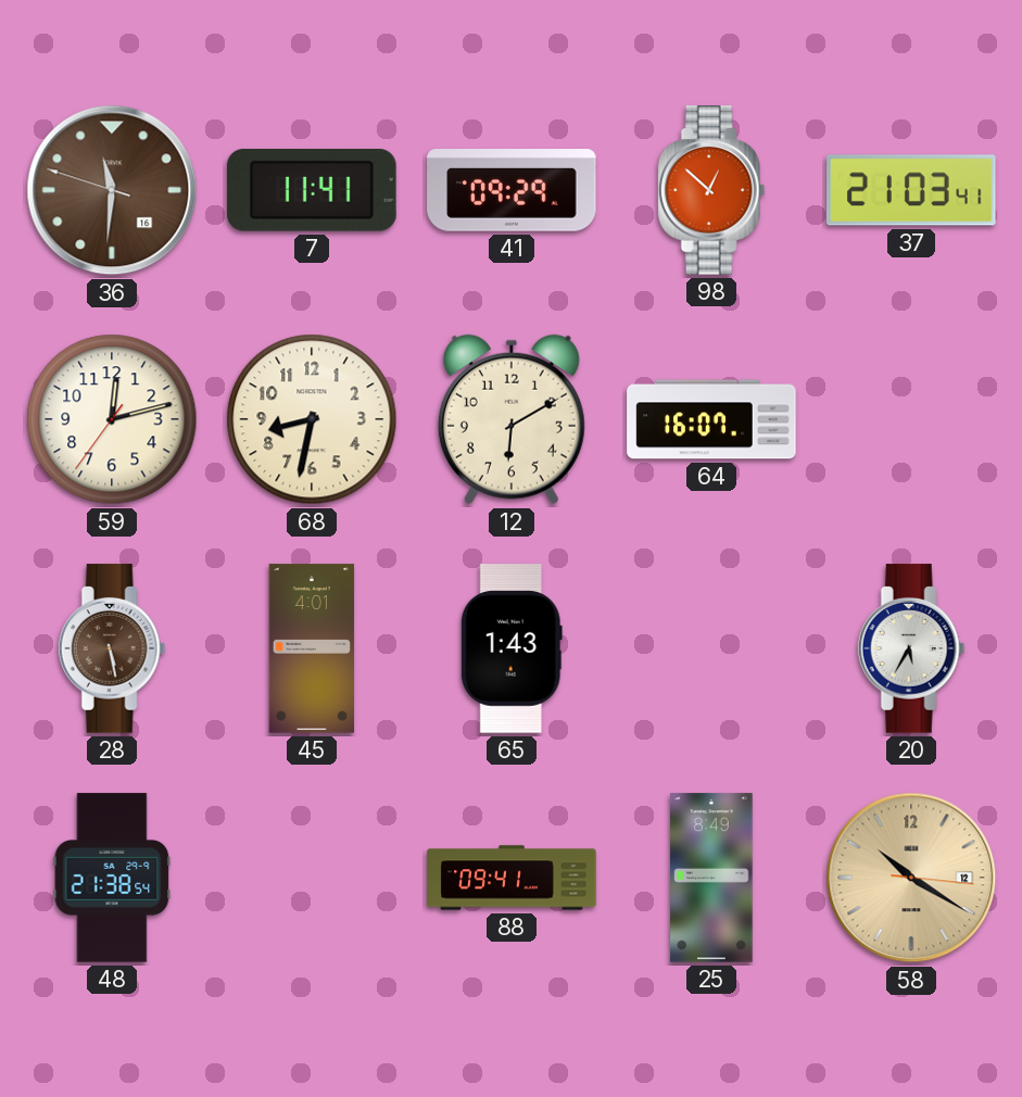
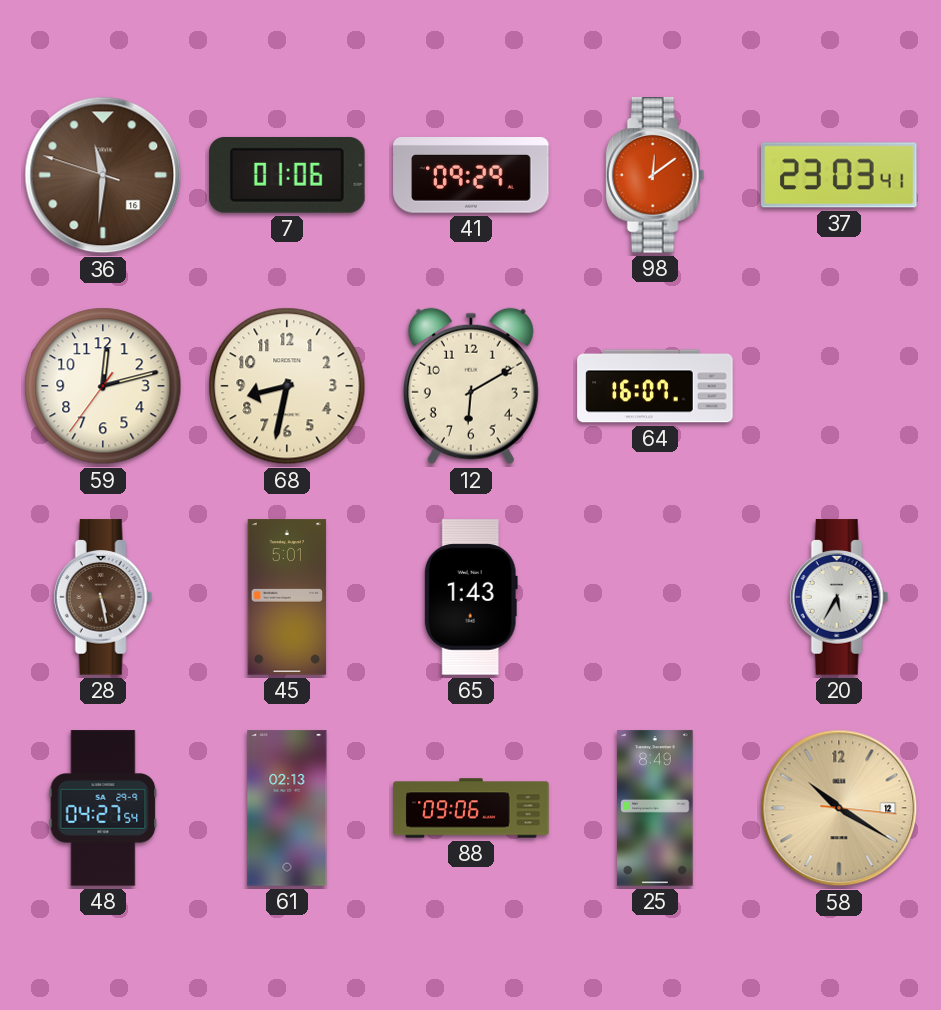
7: 11:41 -> 01:06
98: 12:52 -> 12:09
37: 21:03 -> 23:03
45: 4:01 -> 5:01
48: 21:38 -> 04:27
61: none -> 02:13
88: 09:41 -> 09:06
